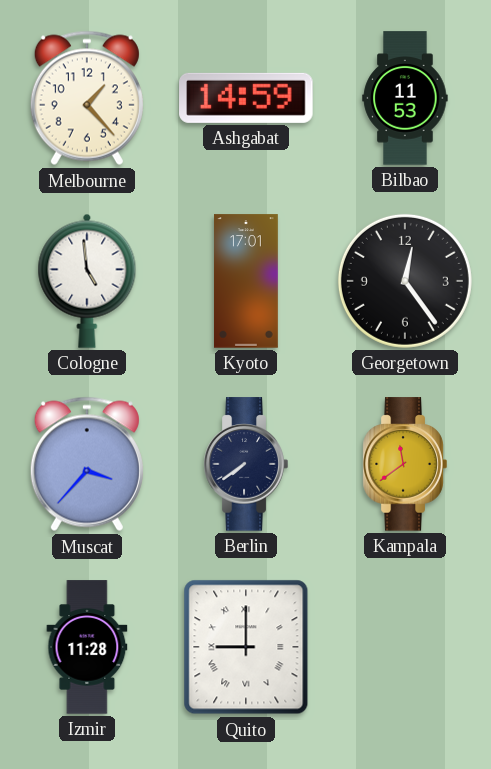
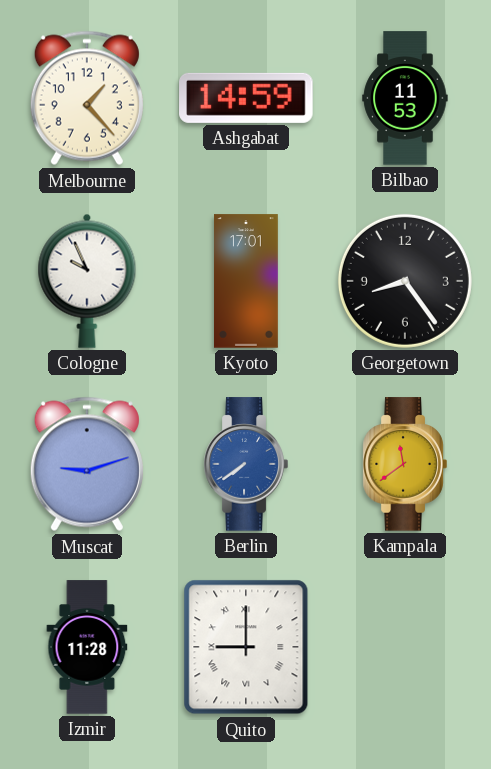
Cologne: 4:59 -> 9:56
Georgetown: 12:24 -> 8:24
Muscat: 3:37 -> 9:12
Berlin dial: navy -> blue
